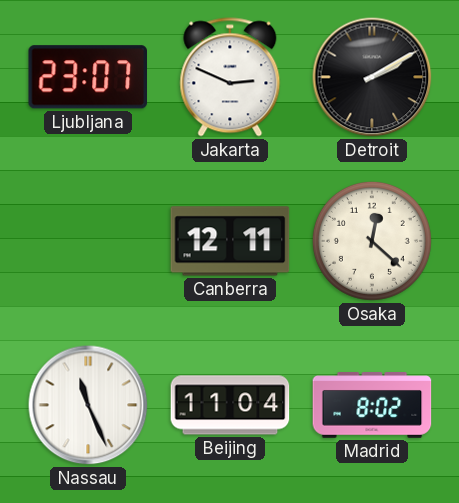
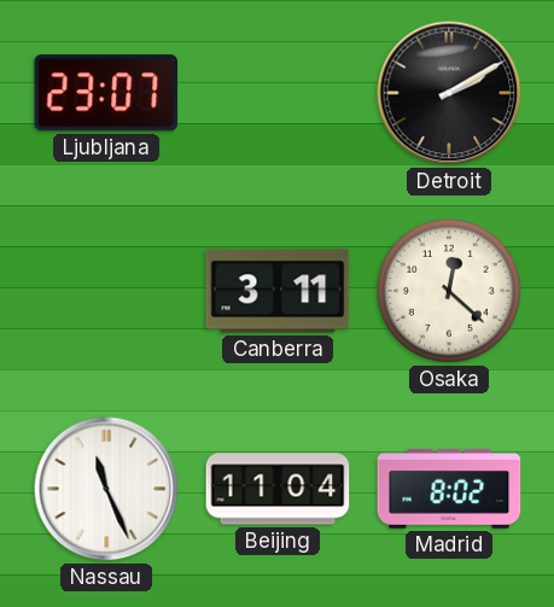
Jakarta: 2:49 -> none
Canberra: 12:11 -> 3:11
